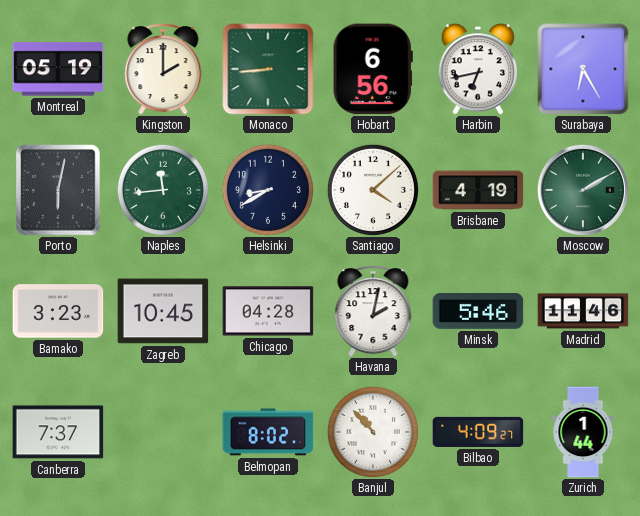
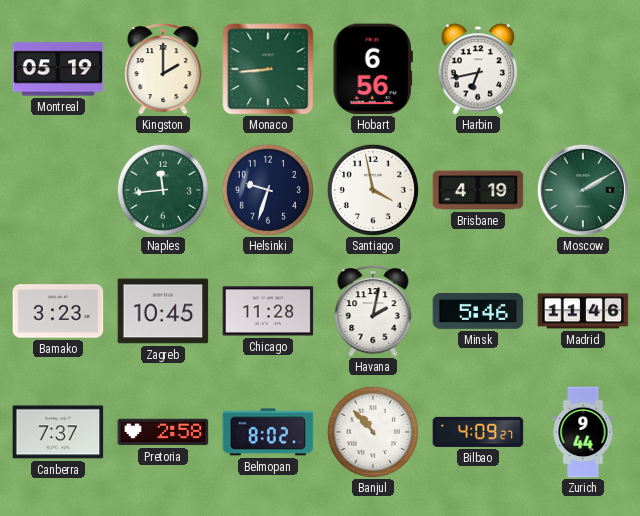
Surabaya: 6:25 -> none
Porto: 6:02 -> none
Helsinki: 8:40 -> 9:33
Santiago: 4:08 -> 3:58
Chicago: 04:28 -> 11:28
Pretoria: none -> 2:58
Zurich: 1:44 -> 9:44
